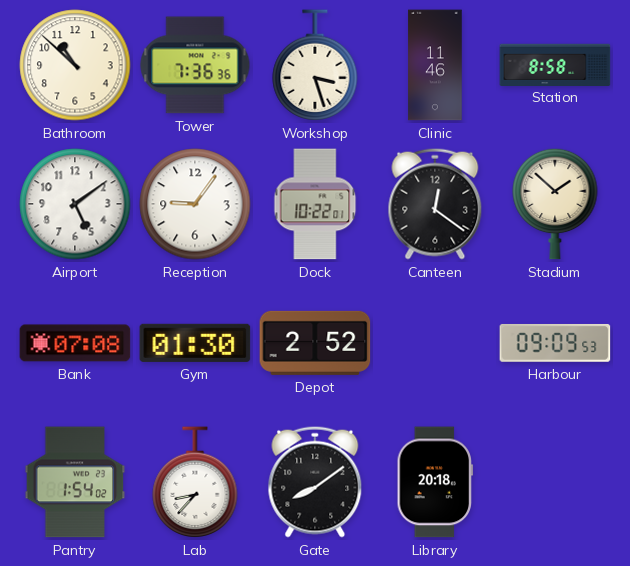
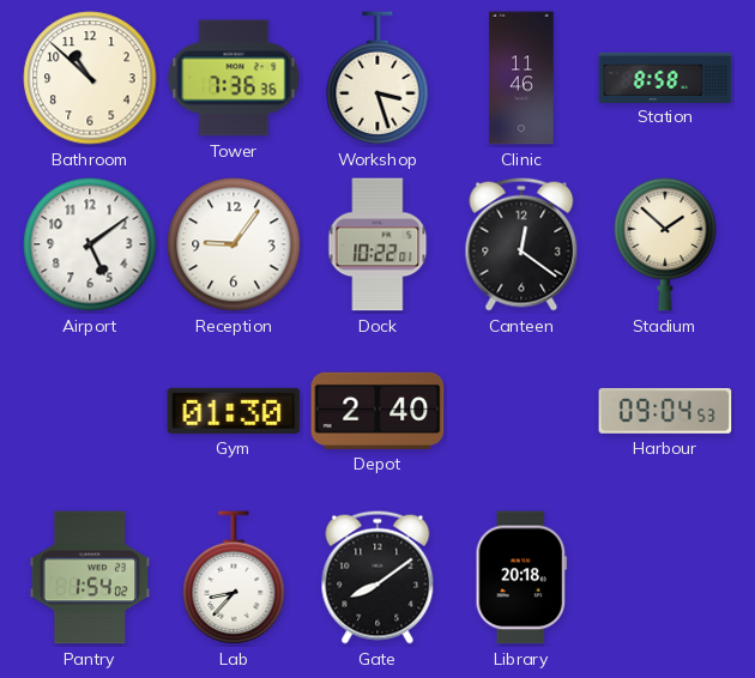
Bank: 07:08 -> none
Depot: 2:52 -> 2:40
Harbour: 09:09 -> 09:04
